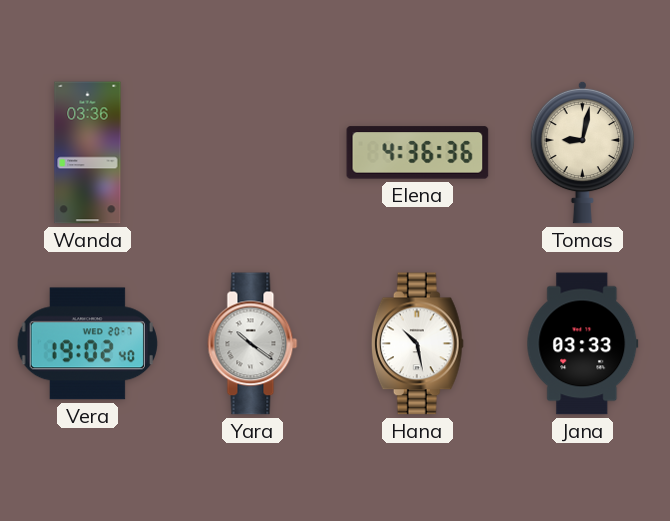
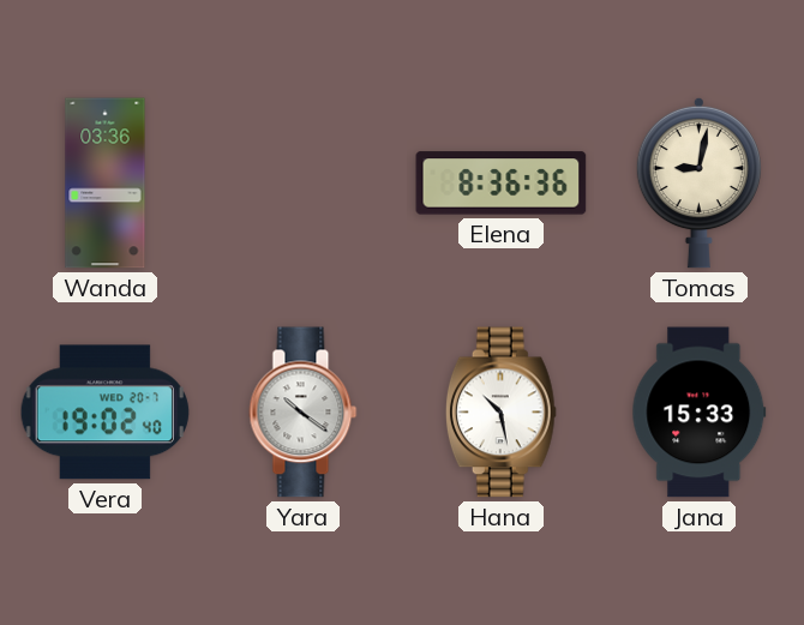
Elena: 4:36 -> 8:36
Jana: 03:33 -> 15:33
